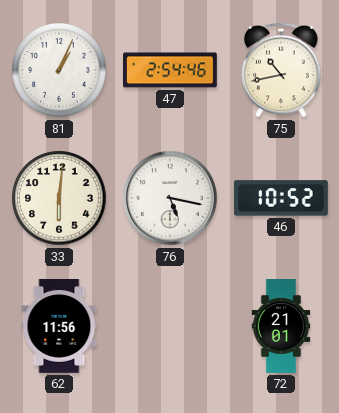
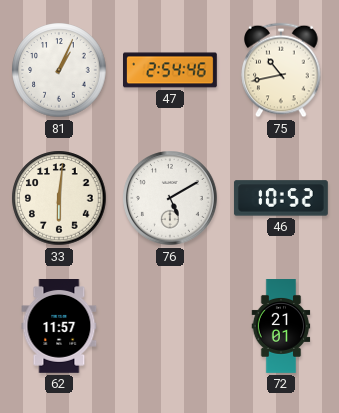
76: 5:17 -> 5:10
62: 11:56 -> 11:57
